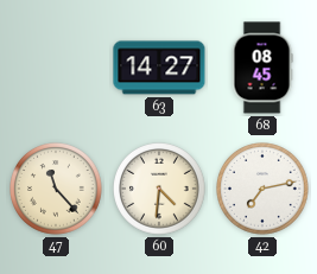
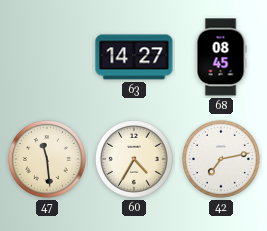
47: 11:23 -> 11:29
60: 4:31 -> 4:35
